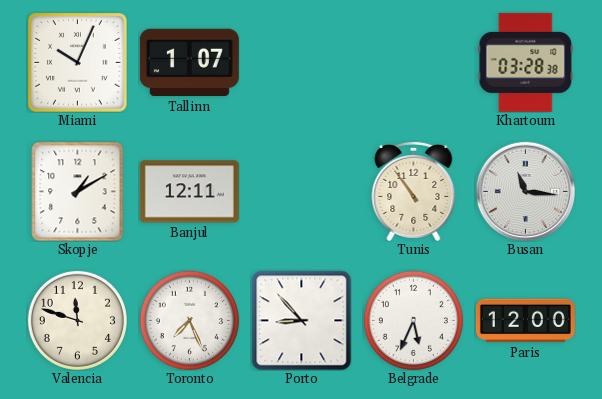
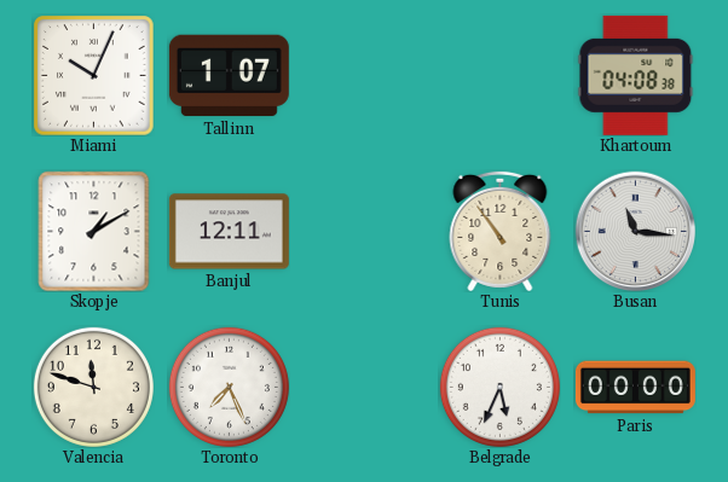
Khartoum: 03:28 -> 04:08
Porto: 8:53 -> none
Paris: 12:00 -> 00:00
